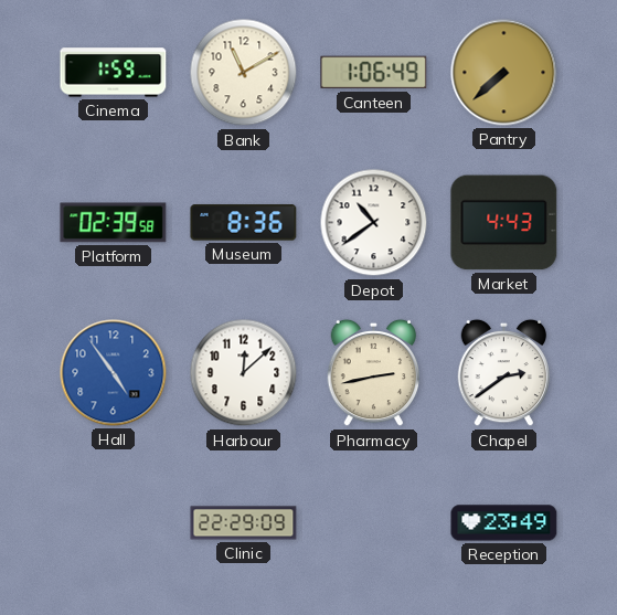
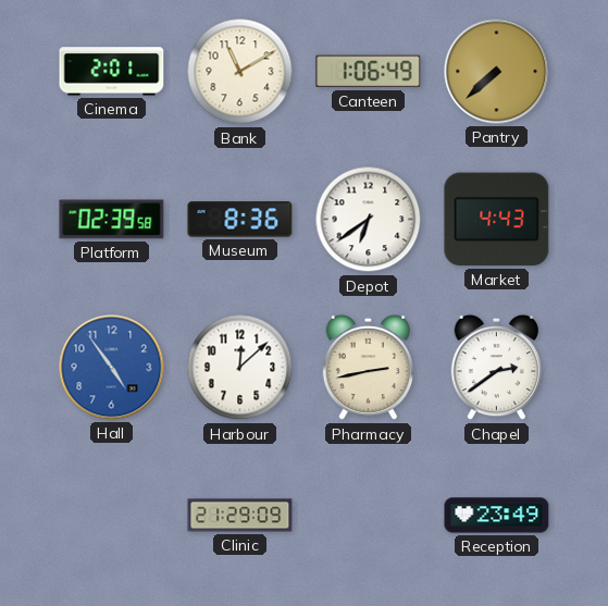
Cinema: 1:59 -> 2:01
Depot: 10:39 -> 6:39
Clinic: 22:29 -> 21:29
